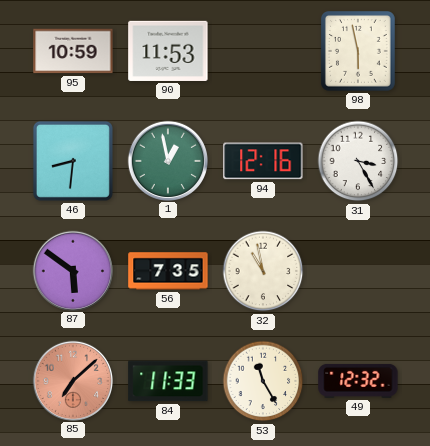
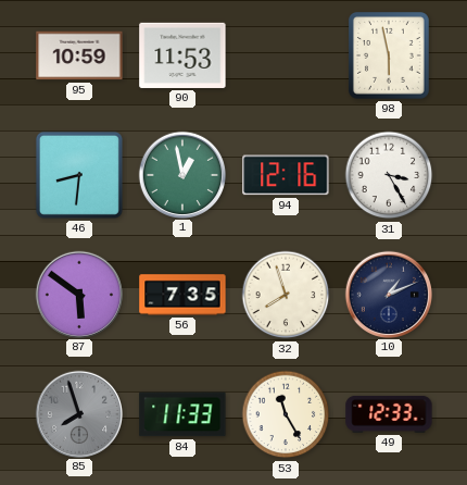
32: 10:58 -> 7:57
10: none -> 1:11
85: 7:08 -> 7:57
85 dial: salmon -> grey
49: 12:32 -> 12:33
